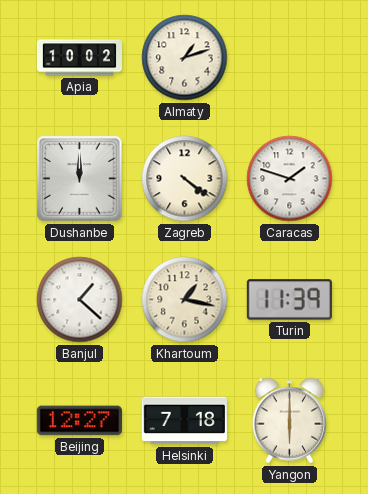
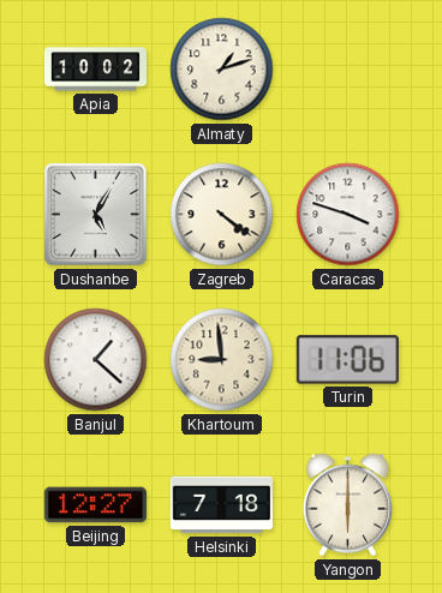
Dushanbe: 12:00 -> 5:05
Caracas: 1:48 -> 3:48
Khartoum: 1:17 -> 8:59
Turin: 11:39 -> 11:06
